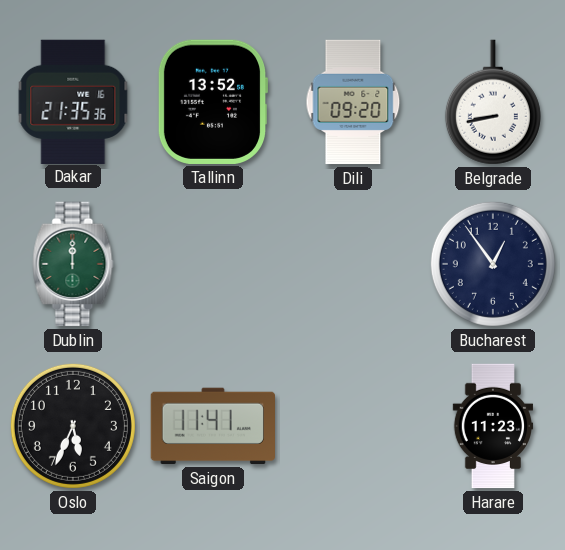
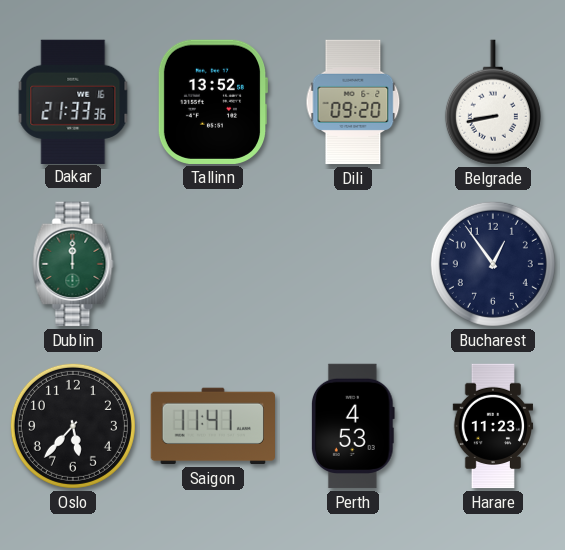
Dakar: 21:35 -> 21:33
Oslo: 5:34 -> 5:37
Perth: none -> 4:53
